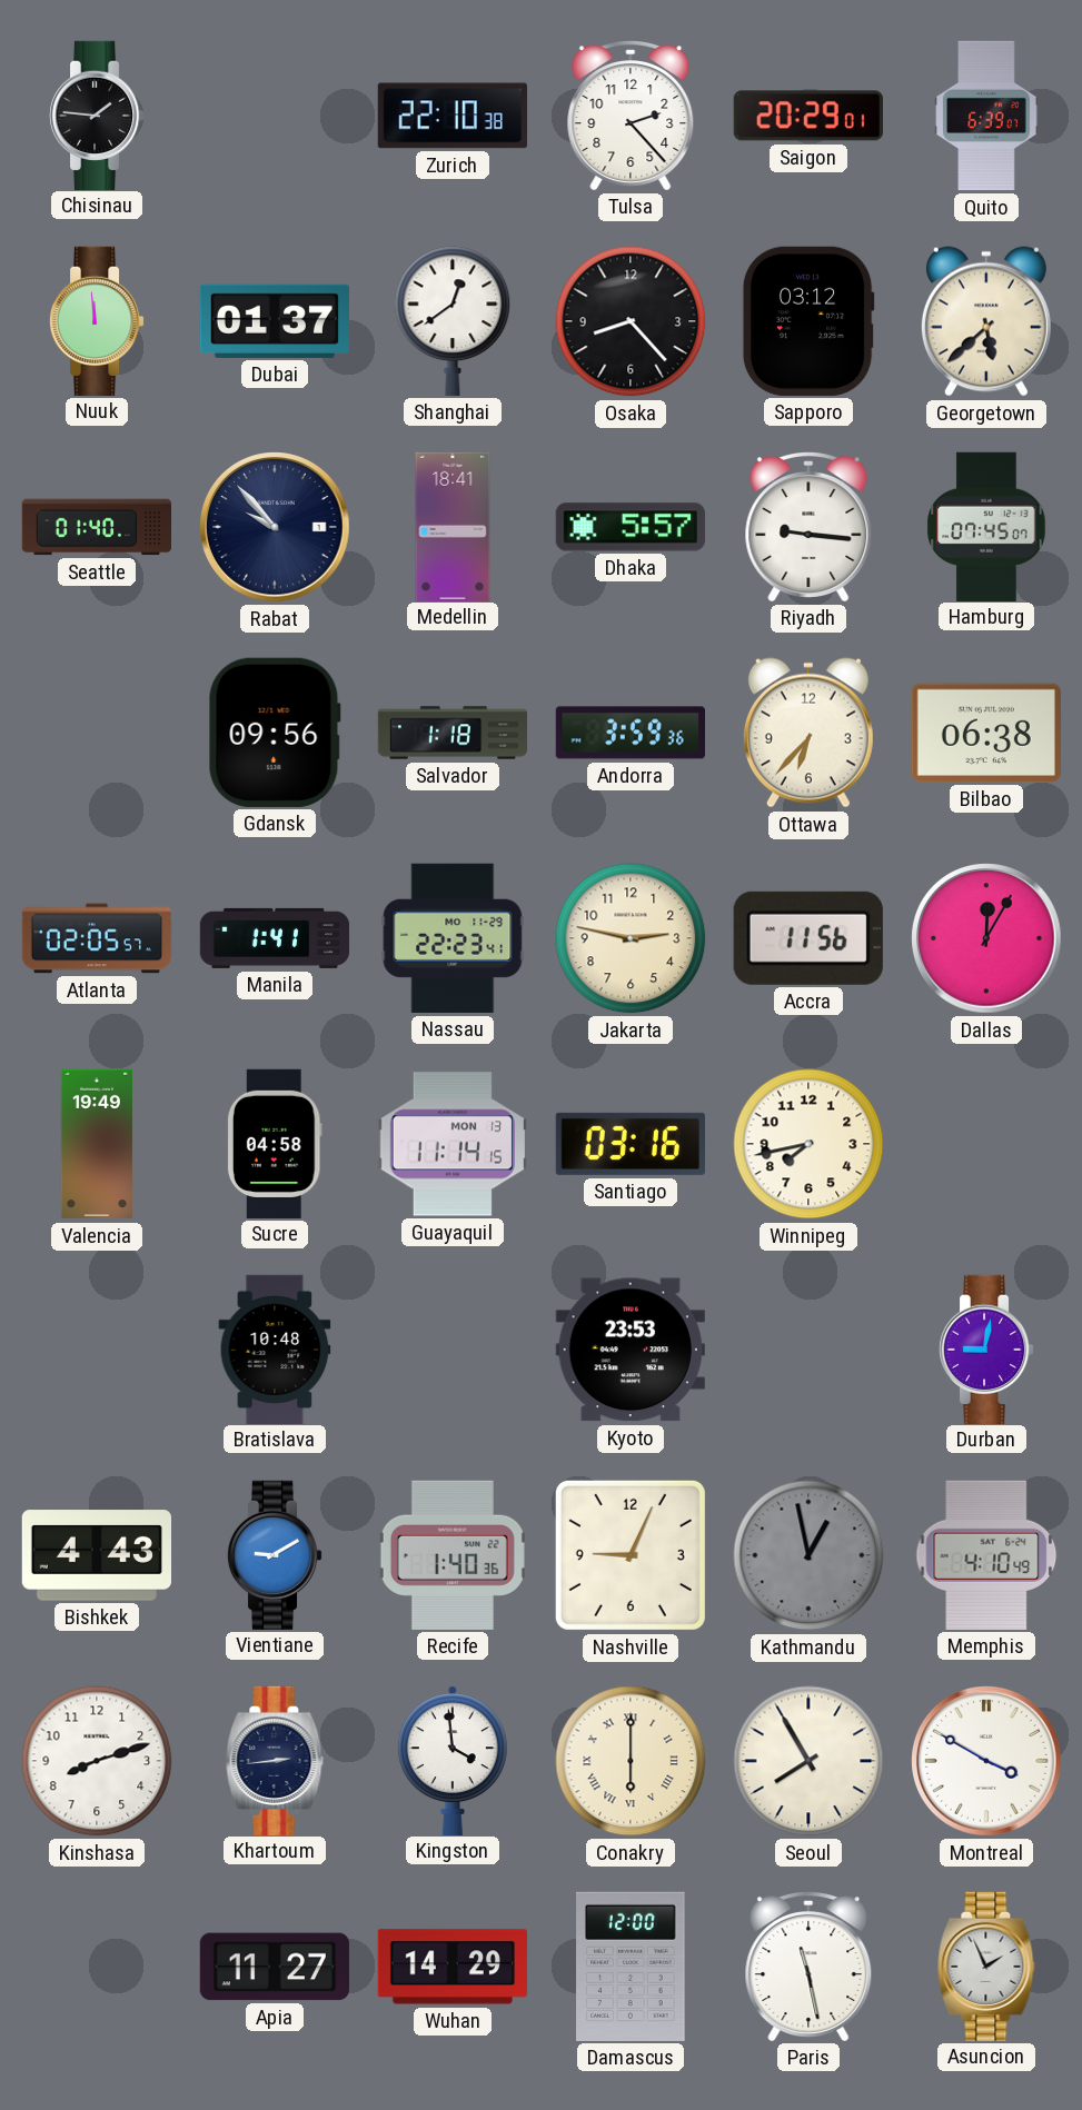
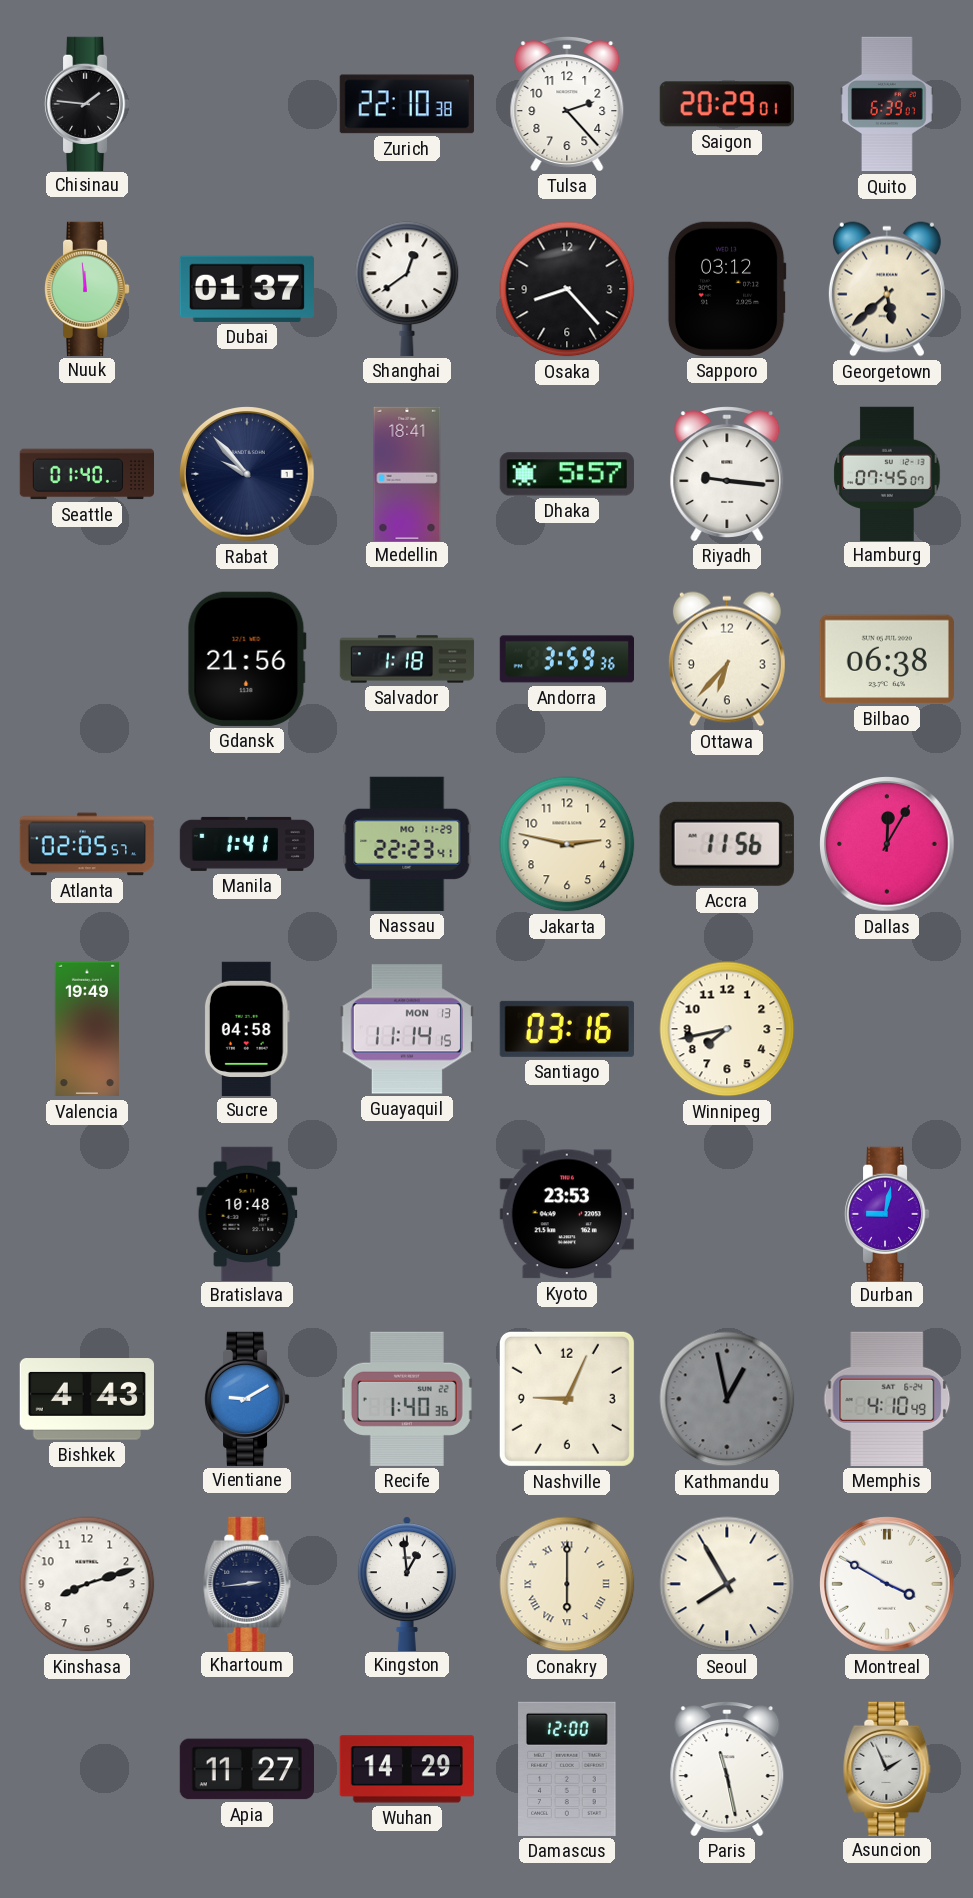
Gdansk: 09:56 -> 21:56
Kingston: 3:59 -> 12:59
